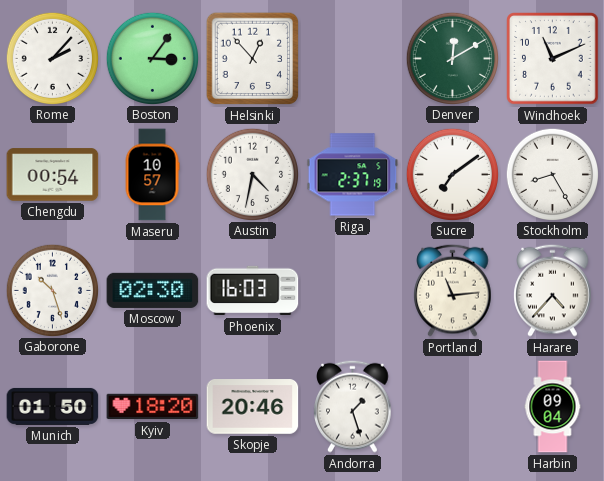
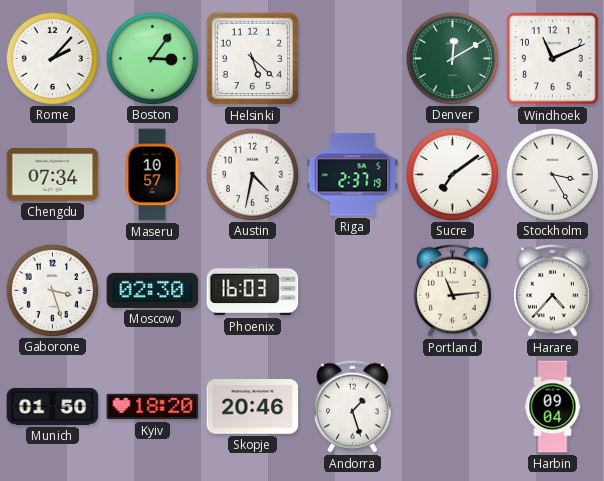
Helsinki: 12:53 -> 5:22
Chengdu: 00:54 -> 07:34
Stockholm: 8:25 -> 3:25
Gaborone: 10:27 -> 3:27
